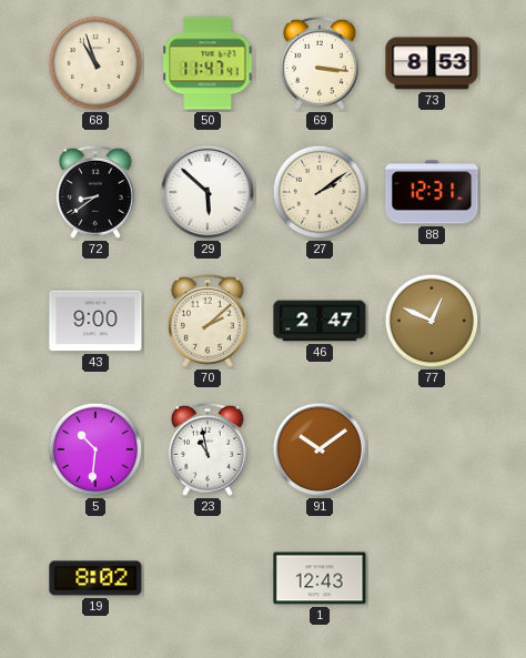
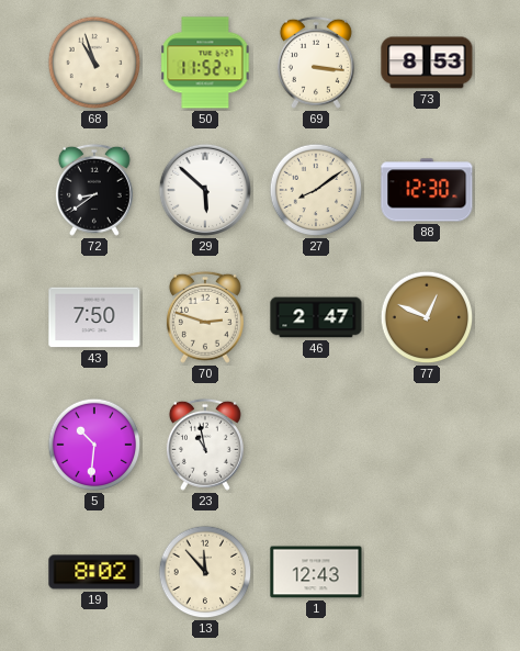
50: 11:47 -> 11:52
27: 2:09 -> 8:09
88: 12:31 -> 12:30
43: 9:00 -> 7:50
70: 2:08 -> 2:48
91: 10:09 -> none
13: none -> 11:53
